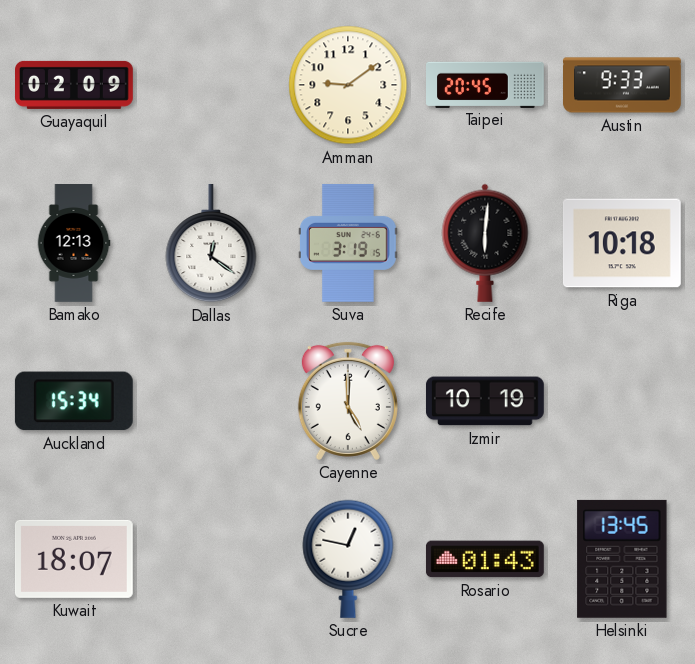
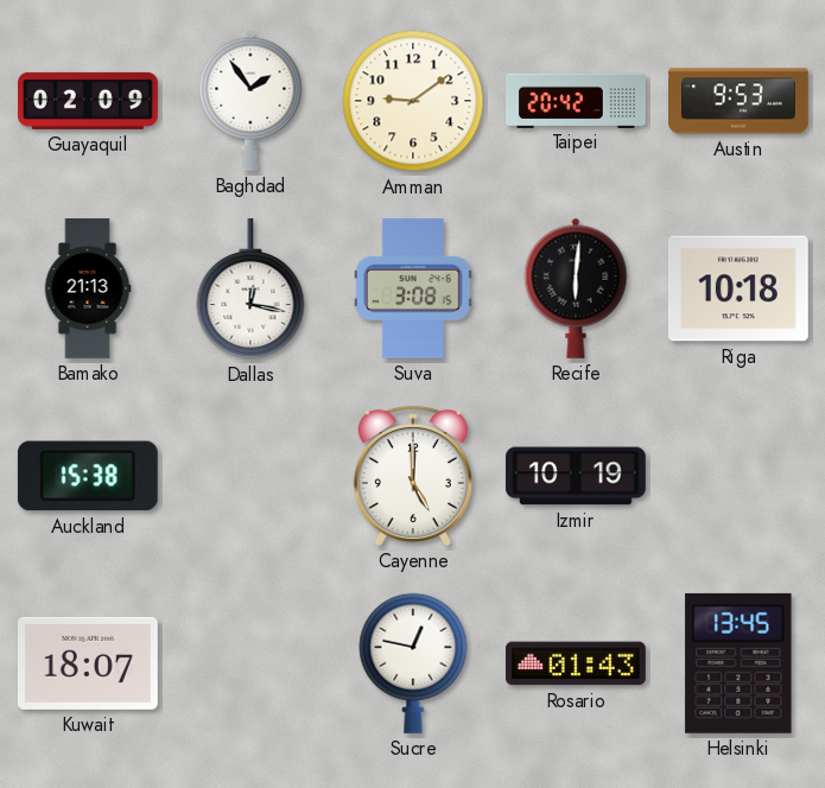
Baghdad: none -> 1:54
Taipei: 20:45 -> 20:42
Austin: 9:33 -> 9:53
Bamako: 12:13 -> 21:13
Dallas: 12:21 -> 12:17
Suva: 3:19 -> 3:08
Auckland: 15:34 -> 15:38
